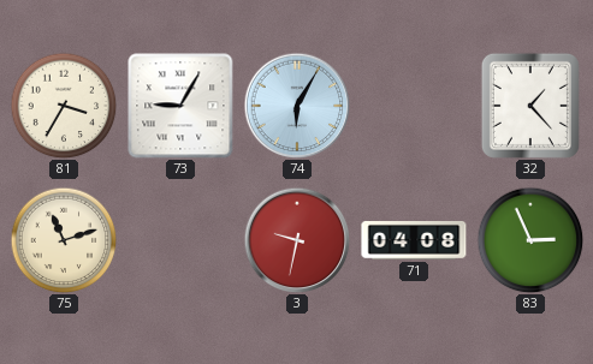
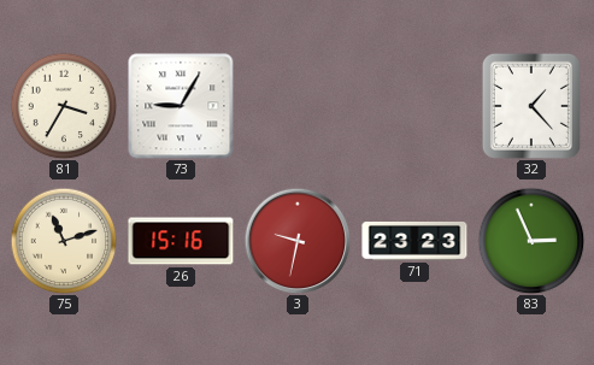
74: 6:05 -> none
26: none -> 15:16
71: 04:08 -> 23:23
